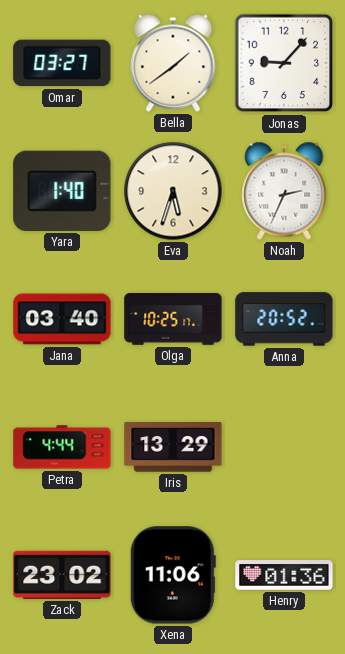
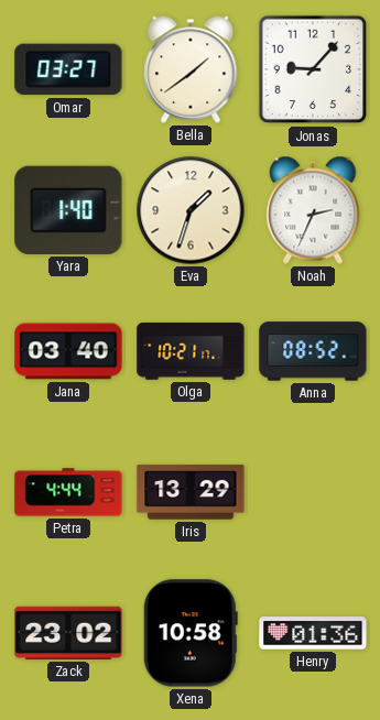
Eva: 5:33 -> 1:33
Olga: 10:25 -> 10:21
Anna: 20:52 -> 08:52
Xena: 11:06 -> 10:58
